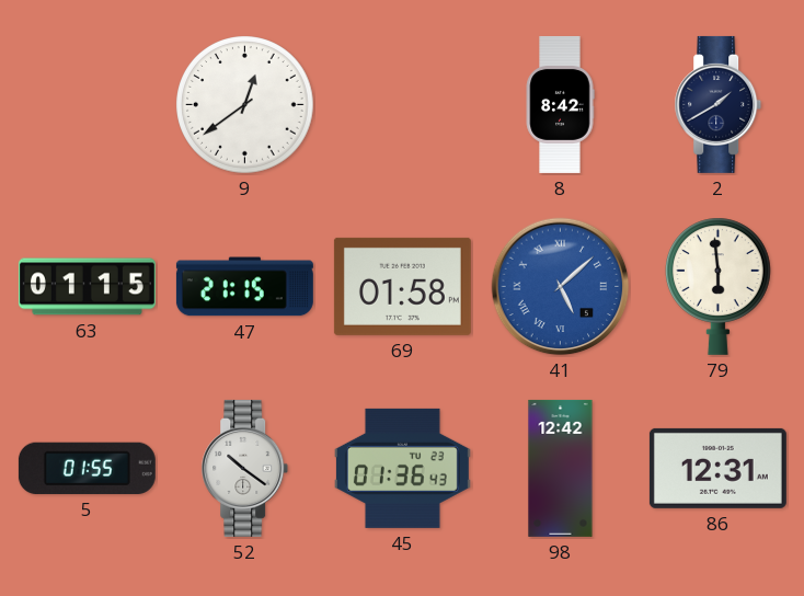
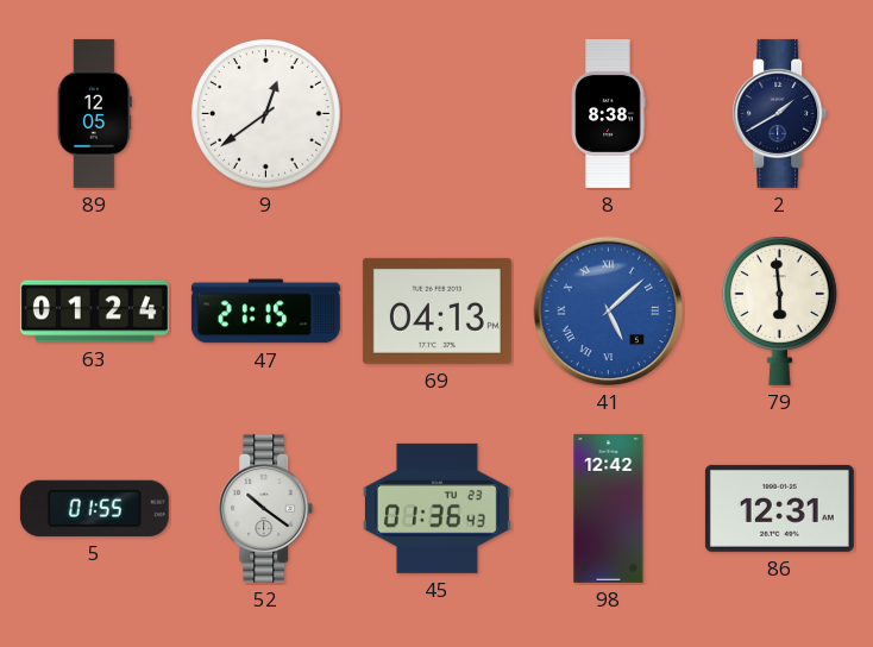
89: none -> 12:05
8: 8:42 -> 8:38
63: 01:15 -> 01:24
69: 01:58 -> 04:13
